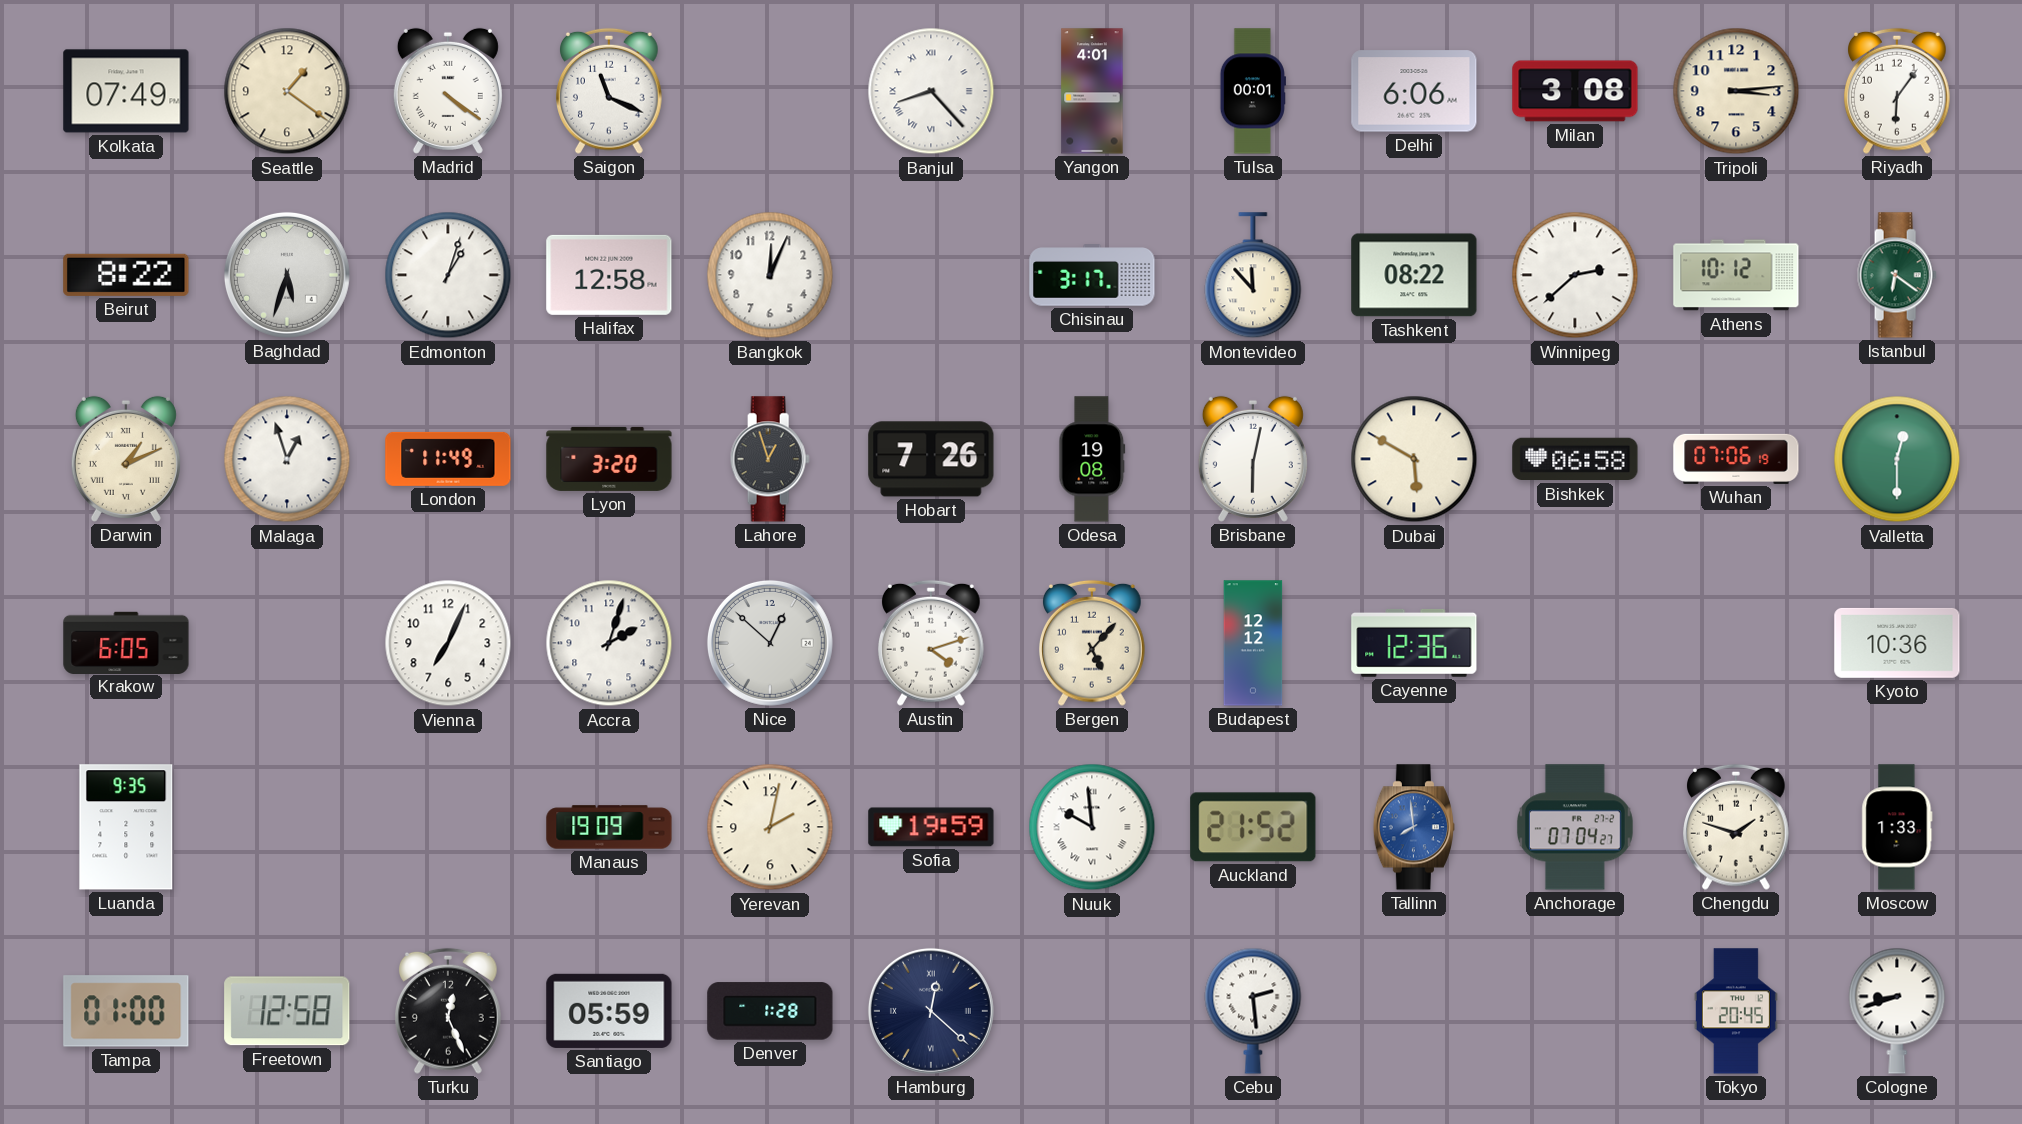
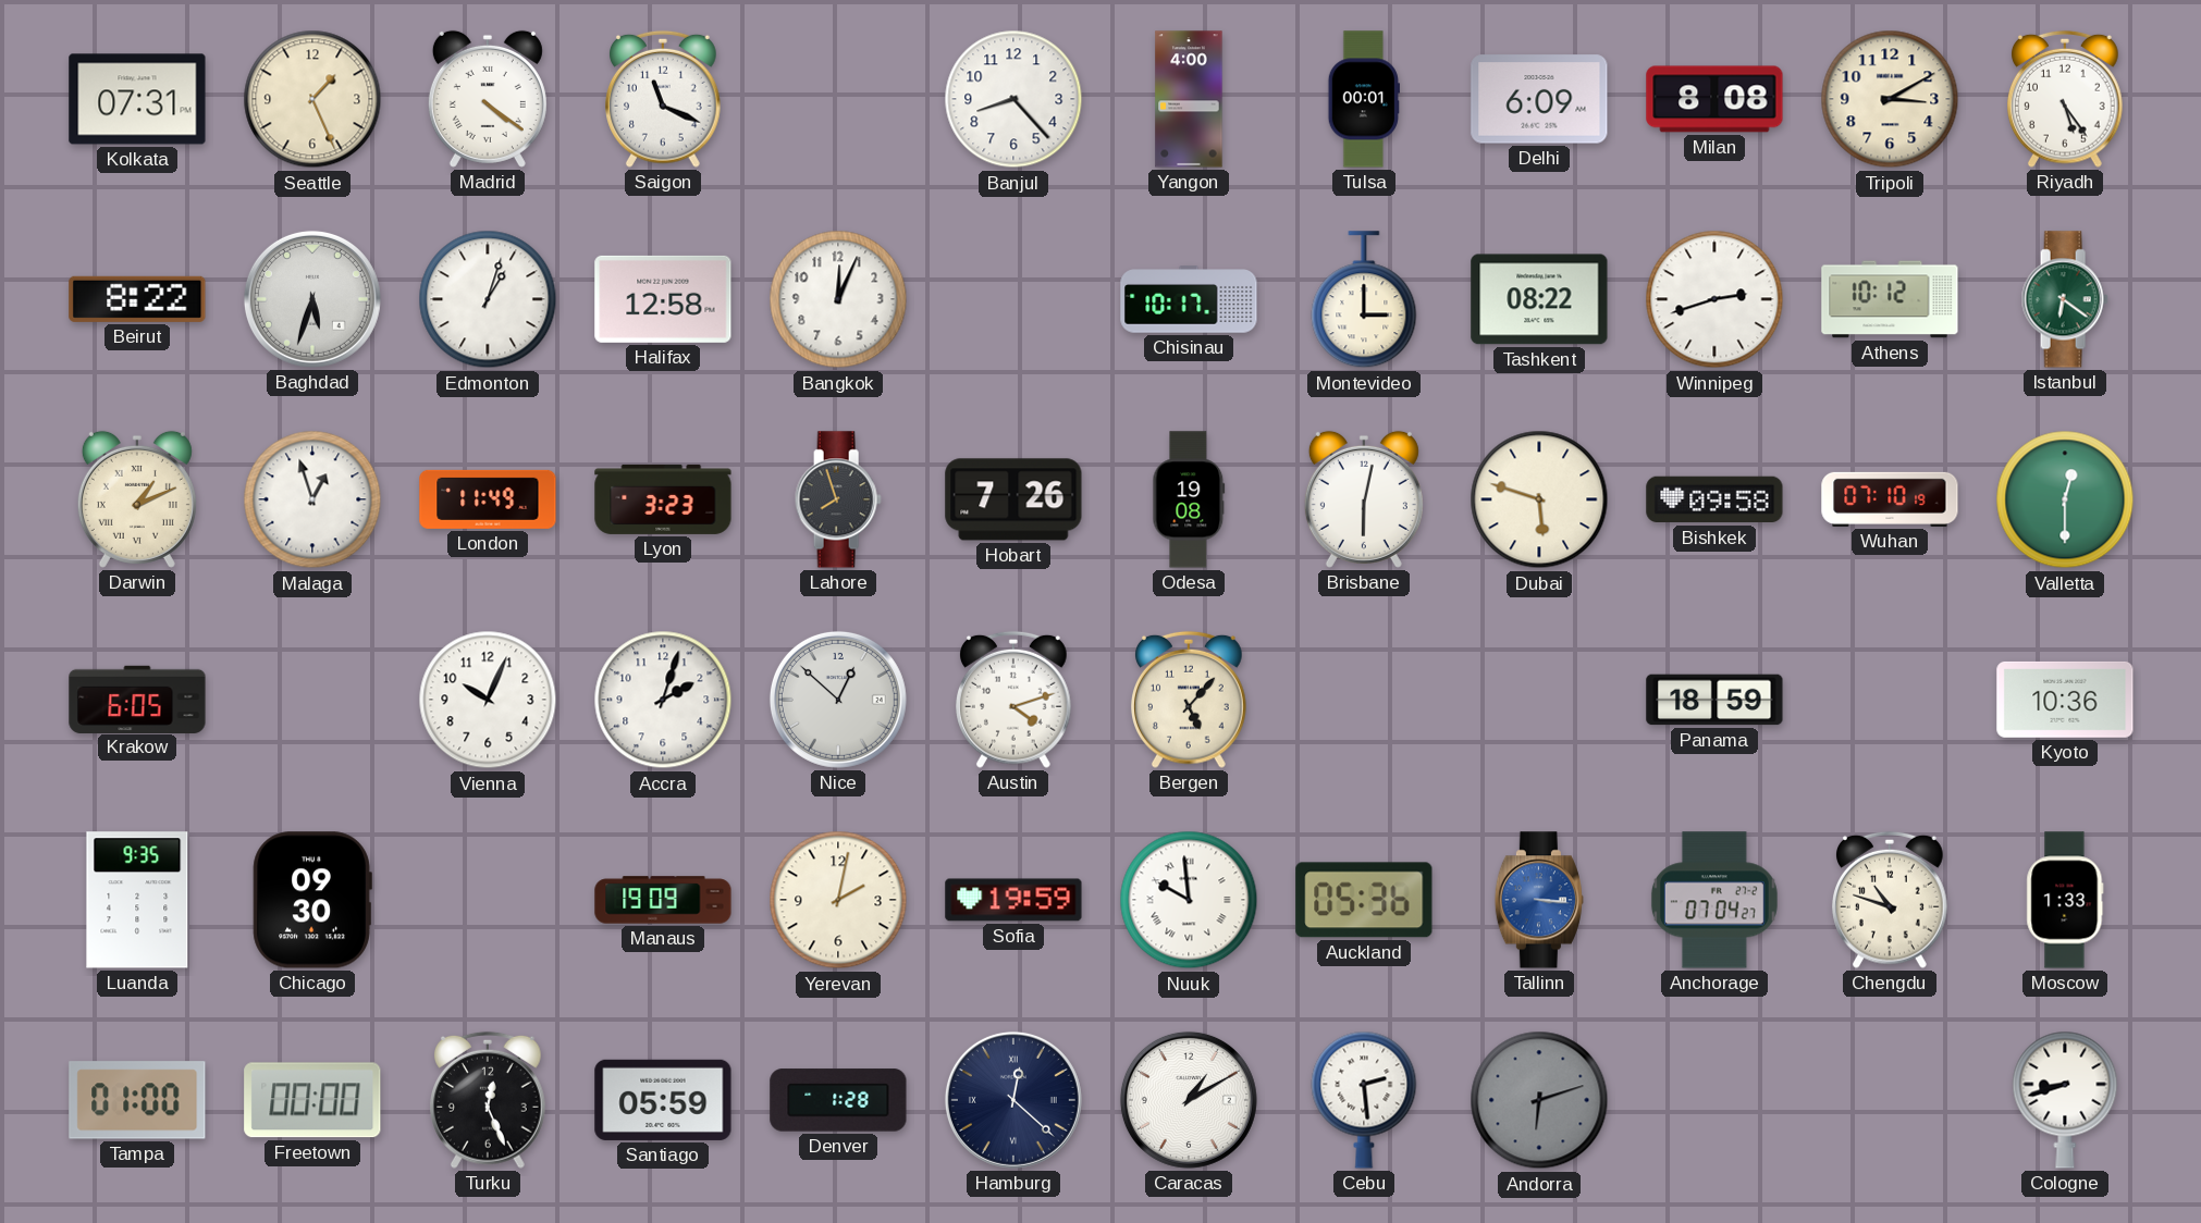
Kolkata: 07:49 -> 07:31
Seattle: 1:21 -> 1:26
Banjul numerals: Roman -> Arabic
Yangon: 4:01 -> 4:00
Delhi: 6:06 -> 6:09
Milan: 3:08 -> 8:08
Tripoli: 3:14 -> 3:10
Riyadh: 6:06 -> 5:24
Chisinau: 3:17 -> 10:17
Montevideo: 11:53 -> 3:00
Winnipeg: 2:38 -> 2:42
Lyon: 3:20 -> 3:23
Lahore: 12:57 -> 7:57
Dubai: 5:50 -> 5:48
Bishkek: 06:58 -> 09:58
Wuhan: 07:06 -> 07:10
Vienna: 7:04 -> 10:04
Budapest: 12:12 -> none
Cayenne: 12:36 -> none
Panama: none -> 18:59
Chicago: none -> 09:30
Auckland: 21:52 -> 05:36
Tallinn: 7:59 -> 3:16
Chengdu: 1:48 -> 10:48
Freetown: 12:58 -> 00:00
Caracas: none -> 1:10
Andorra: none -> 6:12
Tokyo: 20:45 -> none
